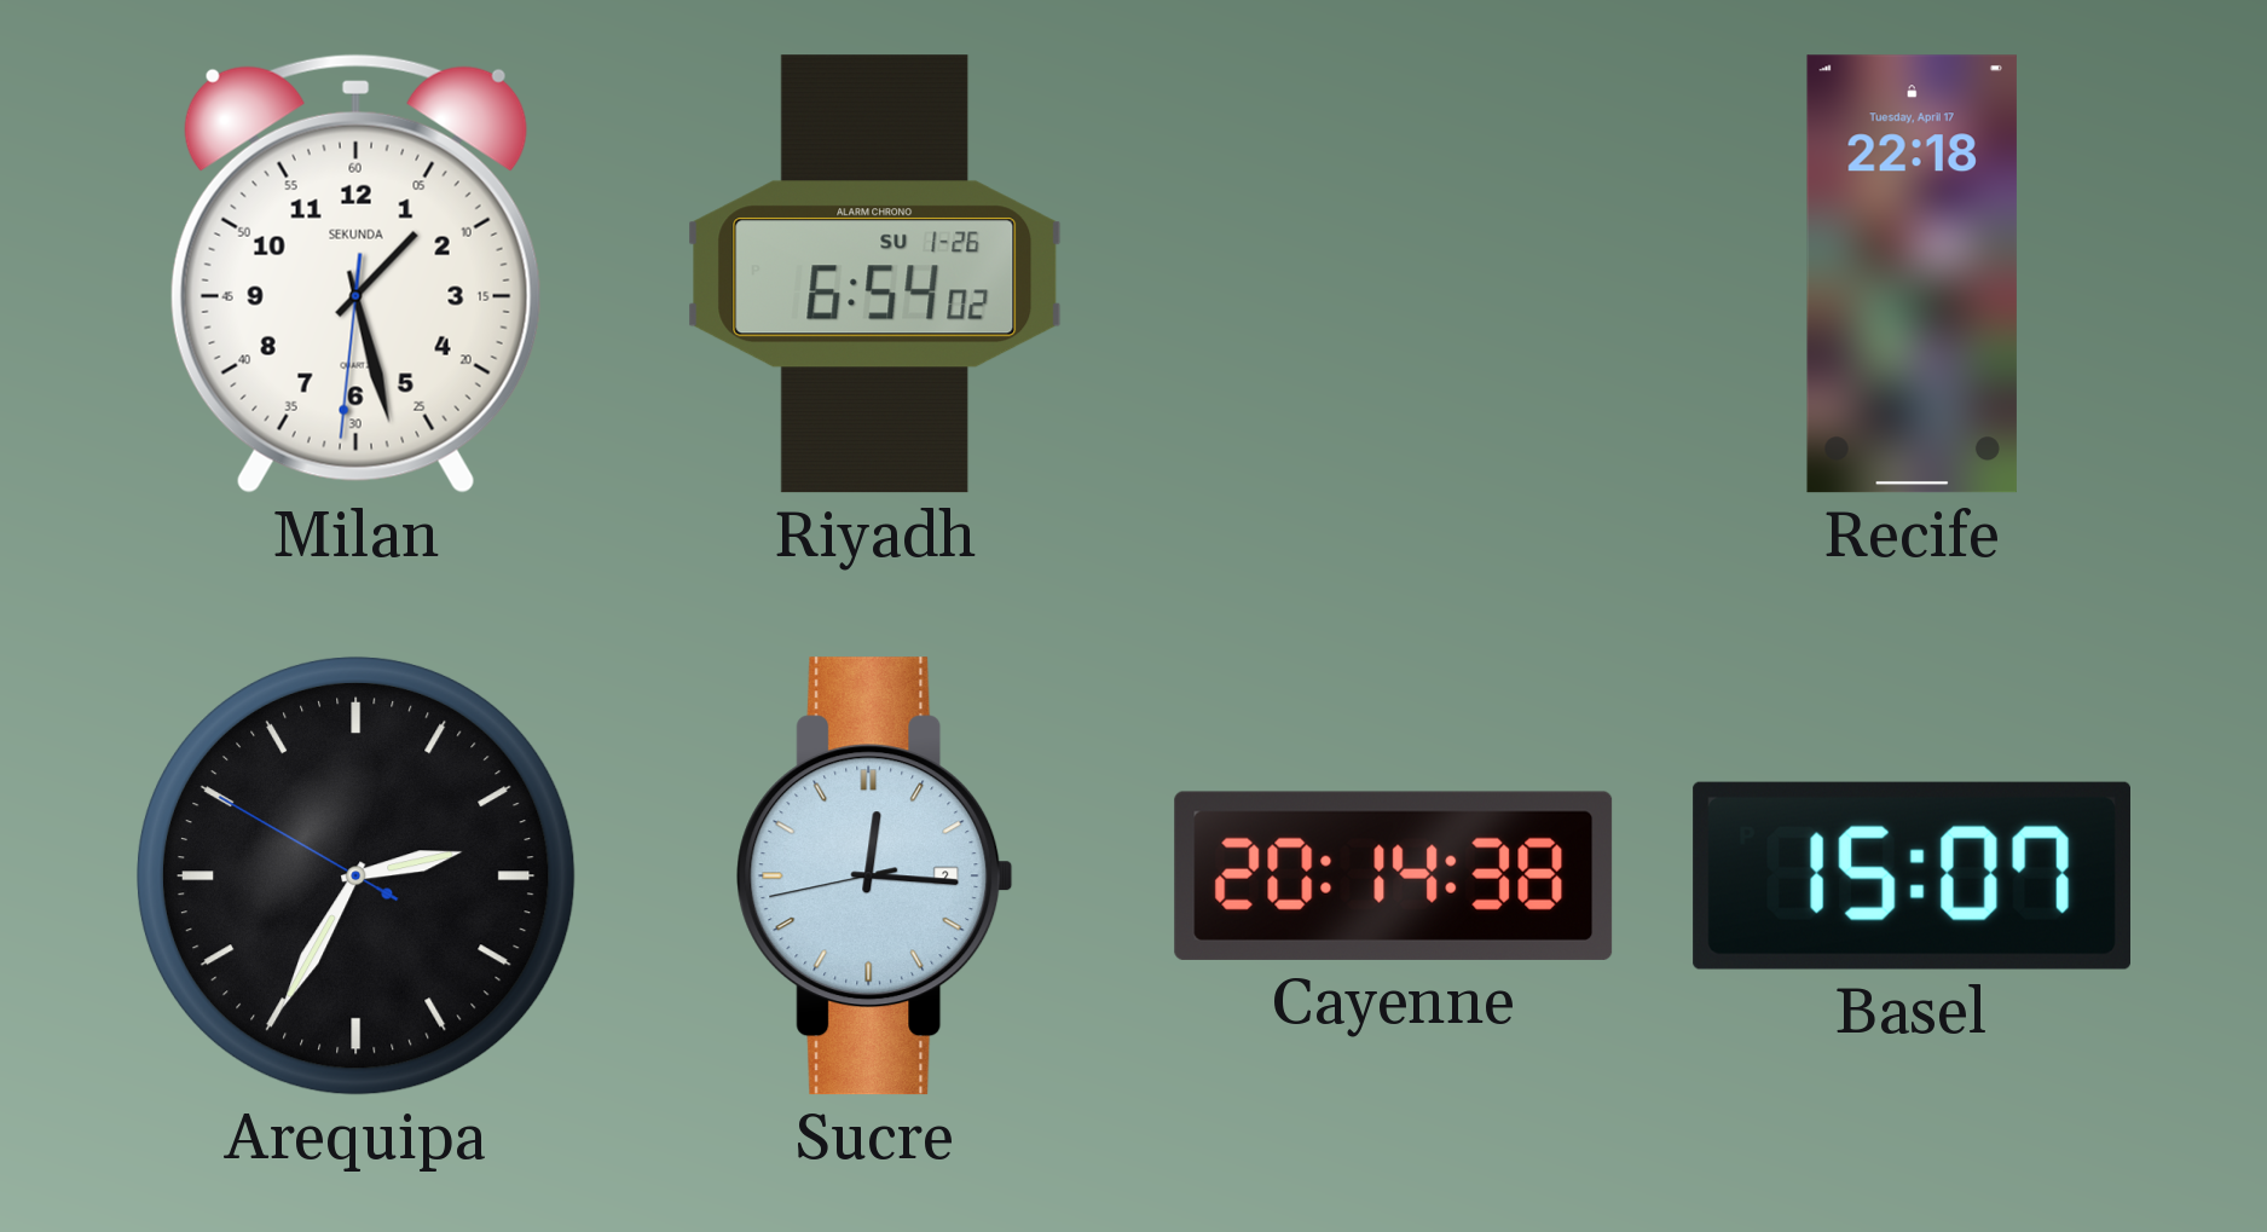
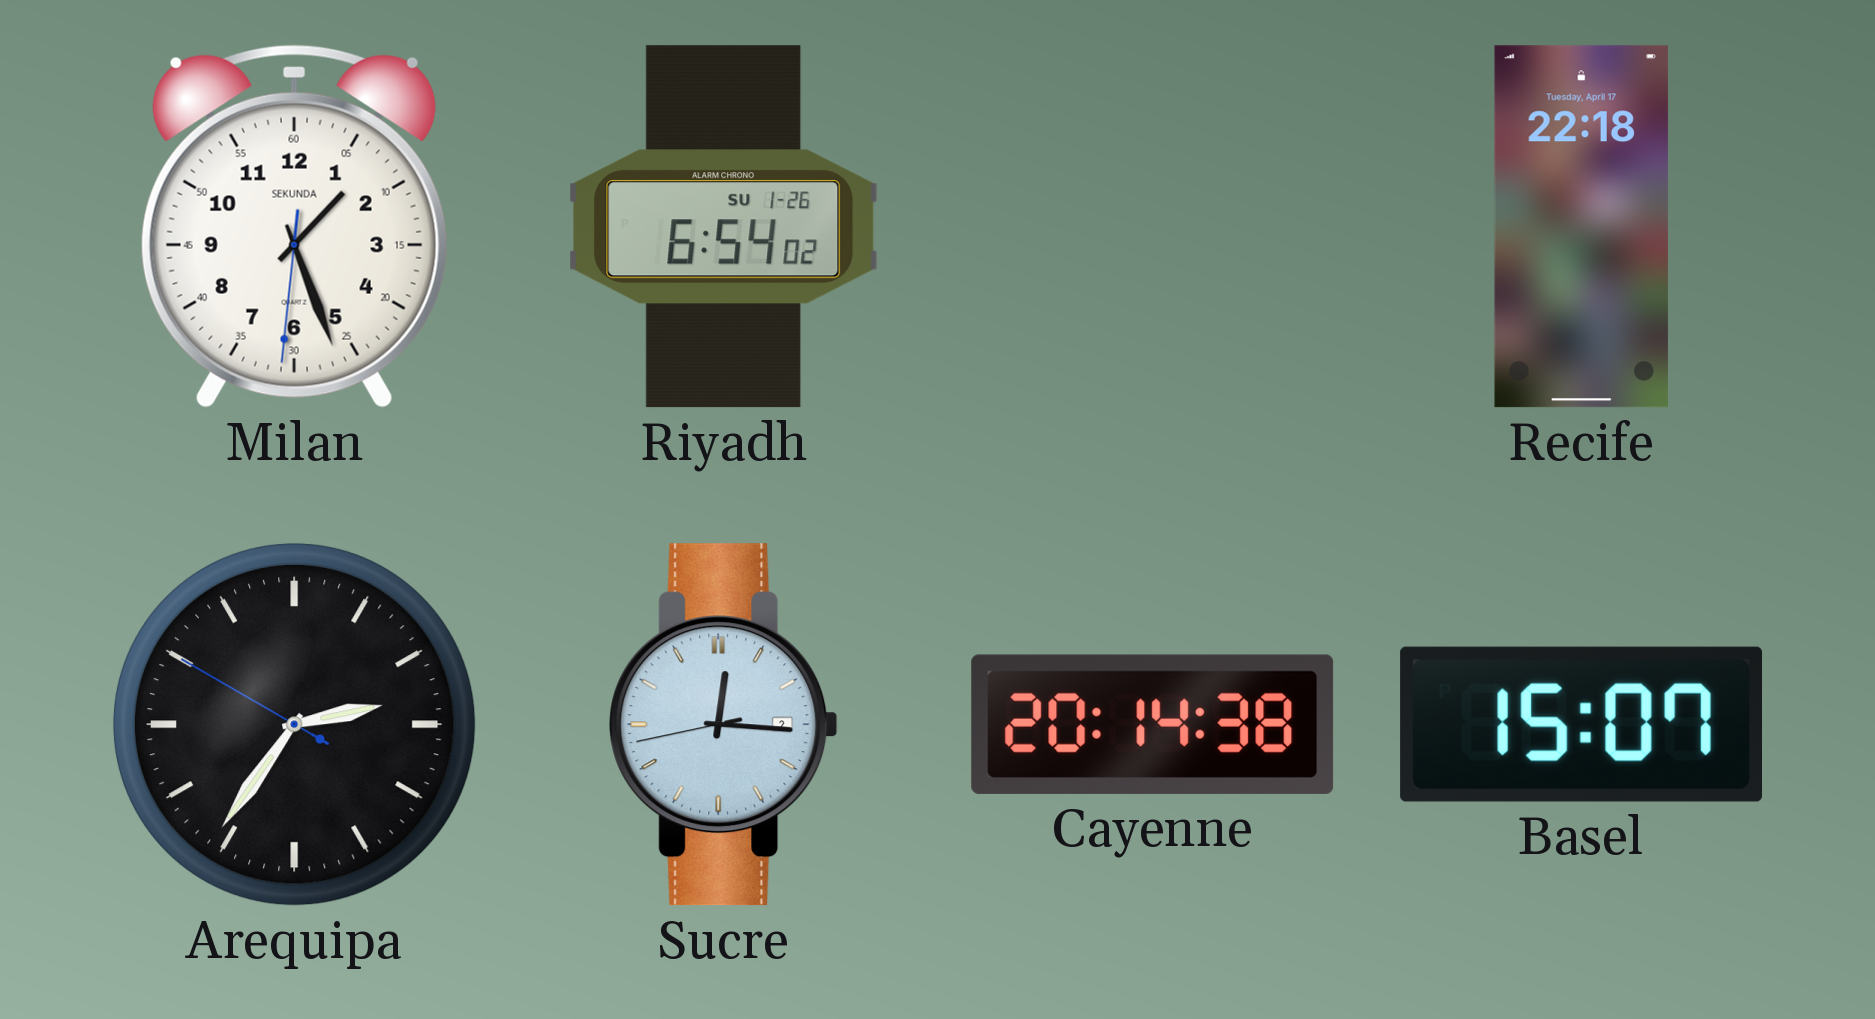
Milan: 1:27 -> 1:26
Arequipa: 2:34 -> 2:35
